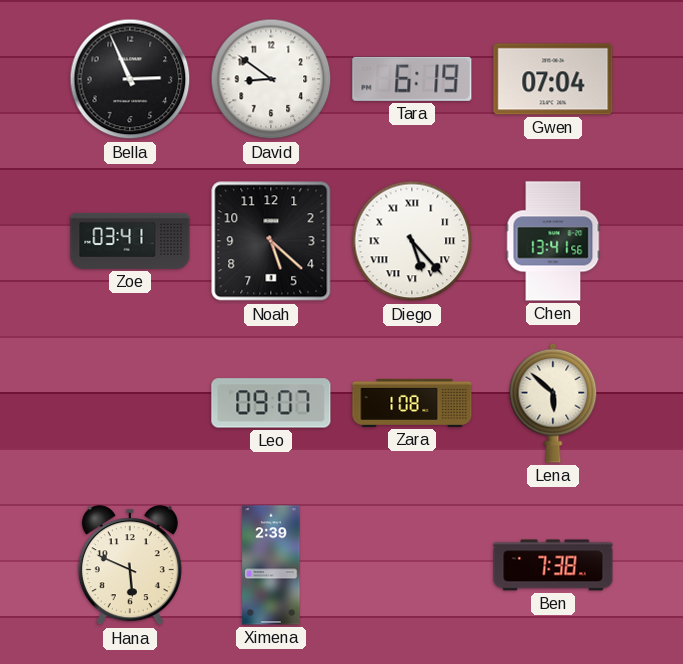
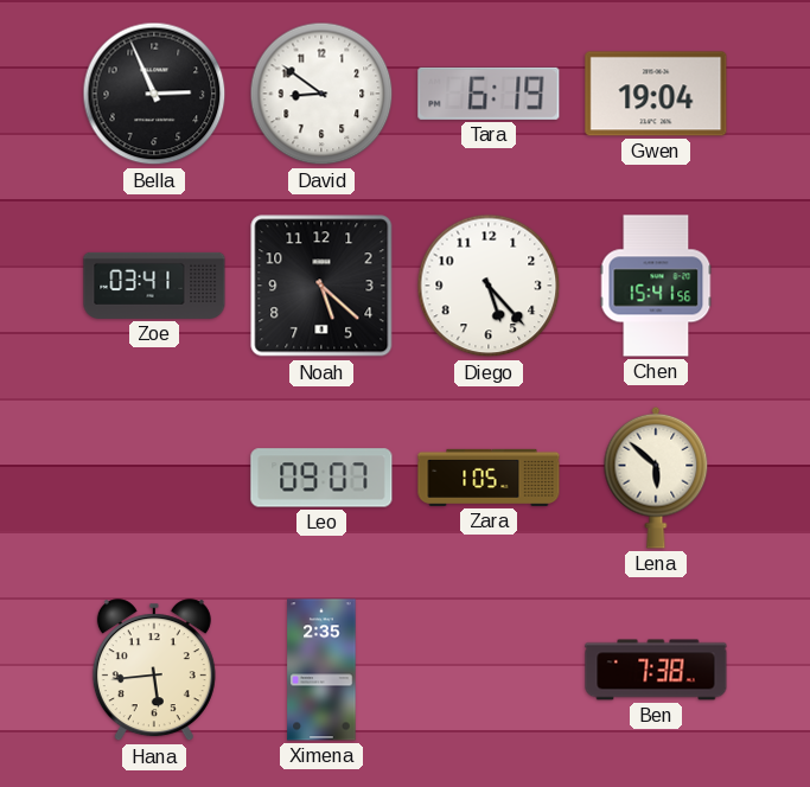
Gwen: 07:04 -> 19:04
Diego numerals: Roman -> Arabic
Chen: 13:41 -> 15:41
Zara: 1:08 -> 1:05
Hana: 5:49 -> 5:44
Ximena: 2:39 -> 2:35
